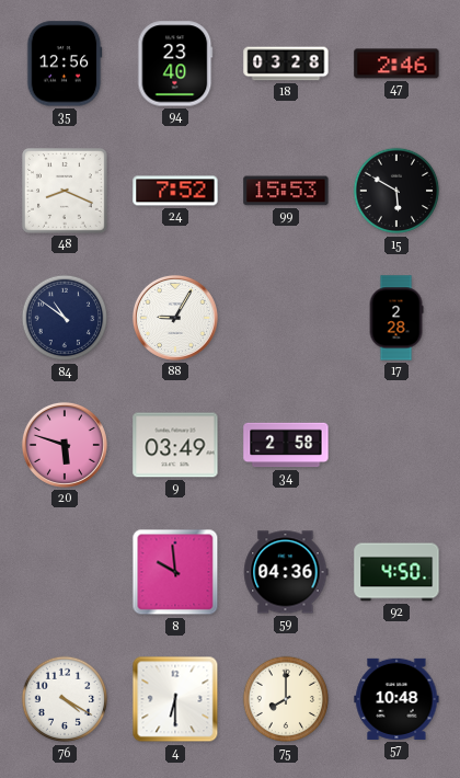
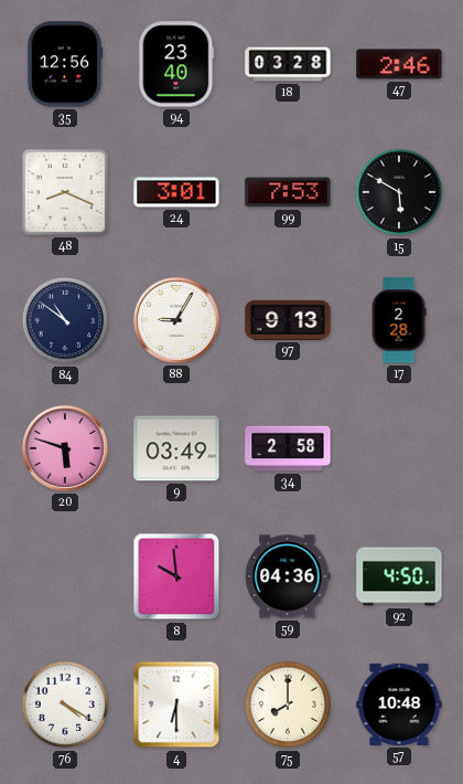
24: 7:52 -> 3:01
99: 15:53 -> 7:53
97: none -> 9:13
